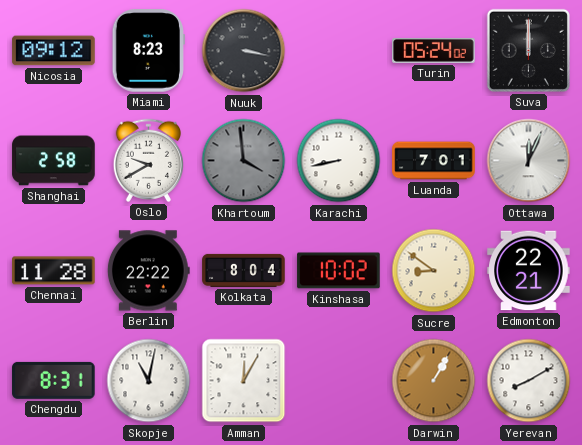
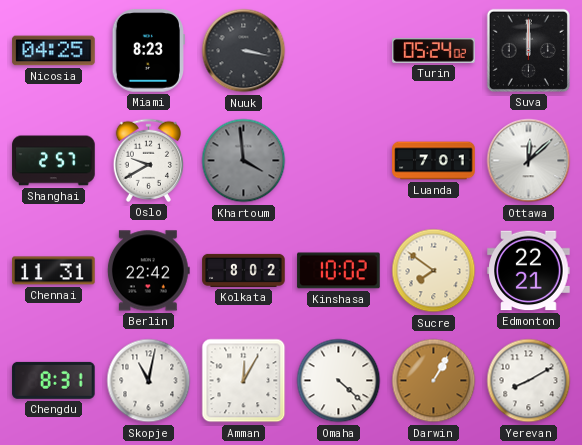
Nicosia: 09:12 -> 04:25
Shanghai: 2:58 -> 2:57
Karachi: 8:43 -> none
Ottawa: 12:04 -> 12:08
Chennai: 11:28 -> 11:31
Berlin: 22:22 -> 22:42
Kolkata: 8:04 -> 8:02
Sucre: 8:51 -> 7:51
Omaha: none -> 4:22
